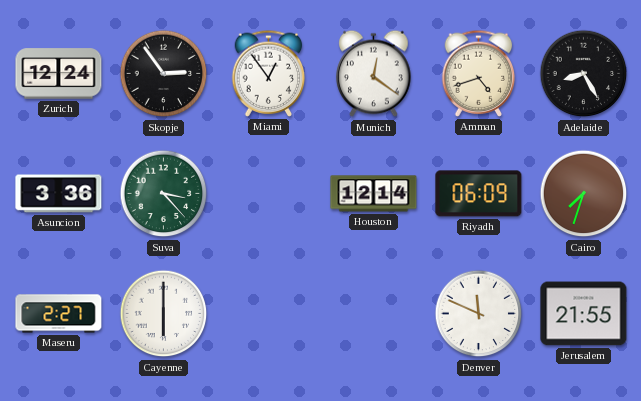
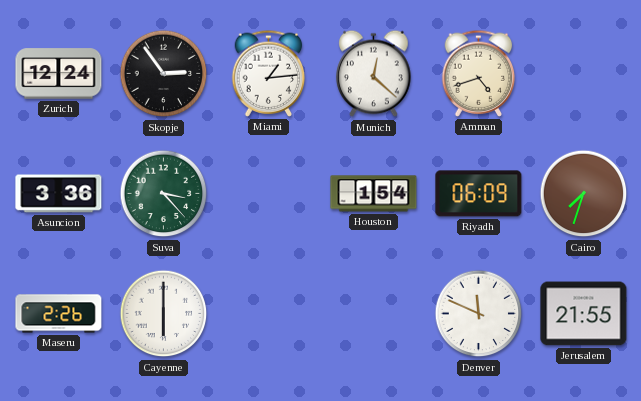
Miami: 12:54 -> 1:14
Munich: 12:21 -> 12:22
Adelaide: 8:25 -> none
Houston: 12:14 -> 1:54
Maseru: 2:27 -> 2:26
